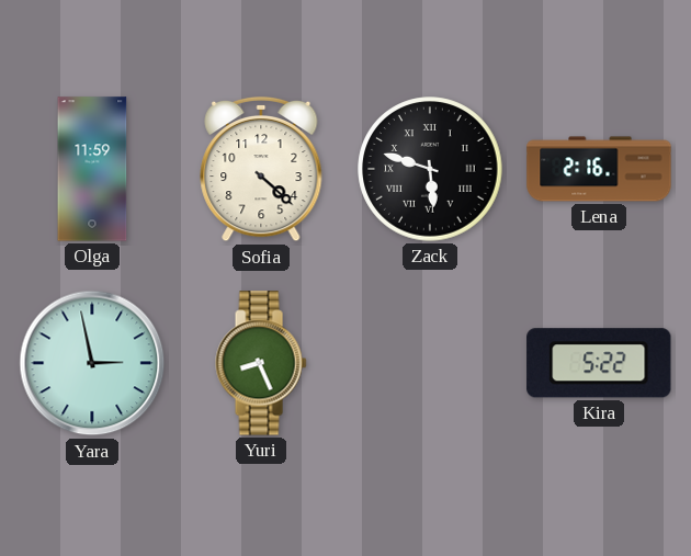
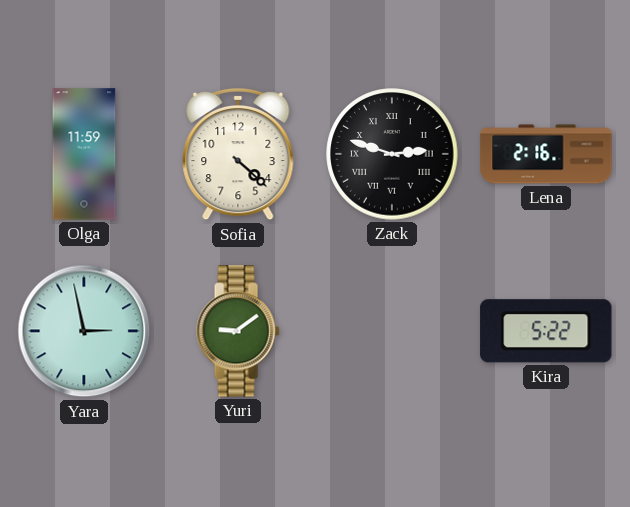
Zack: 5:48 -> 2:48
Yuri: 8:26 -> 9:09
